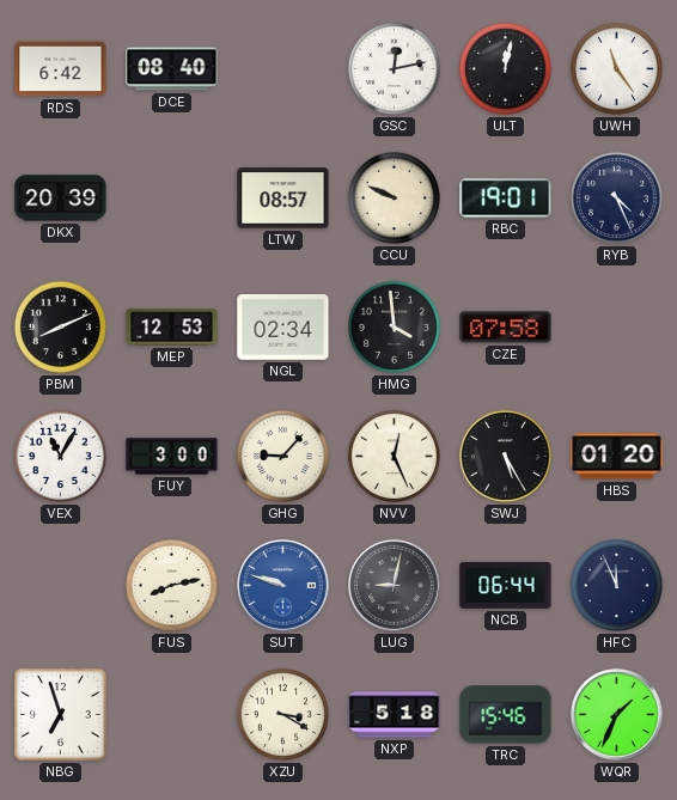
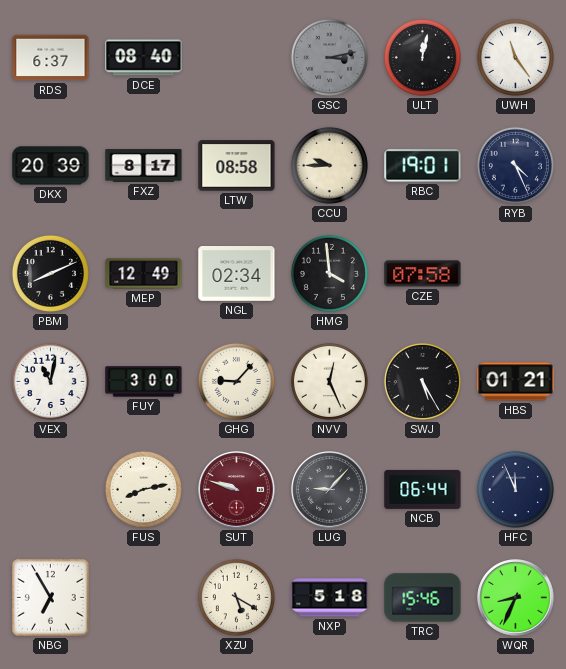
RDS: 6:42 -> 6:37
GSC: 12:13 -> 3:13
GSC dial: white -> grey
FXZ: none -> 8:17
LTW: 08:57 -> 08:58
CCU: 9:49 -> 9:45
MEP: 12:53 -> 12:49
VEX: 11:05 -> 11:02
HBS: 01:20 -> 01:21
SUT dial: blue -> burgundy
LUG: 9:02 -> 9:07
NBG: 6:57 -> 6:55
XZU: 3:20 -> 5:20
WQR: 1:34 -> 8:34
